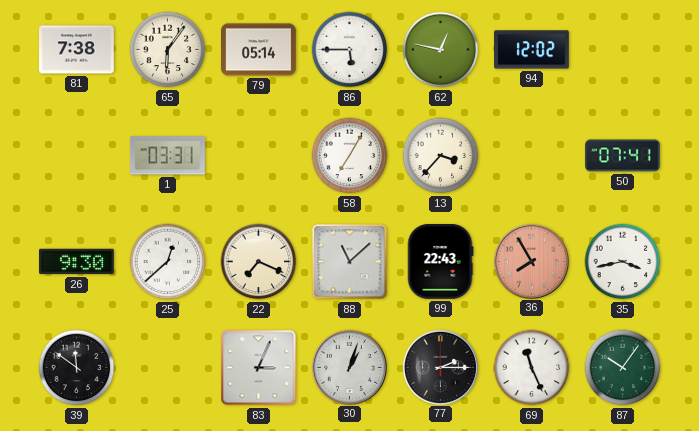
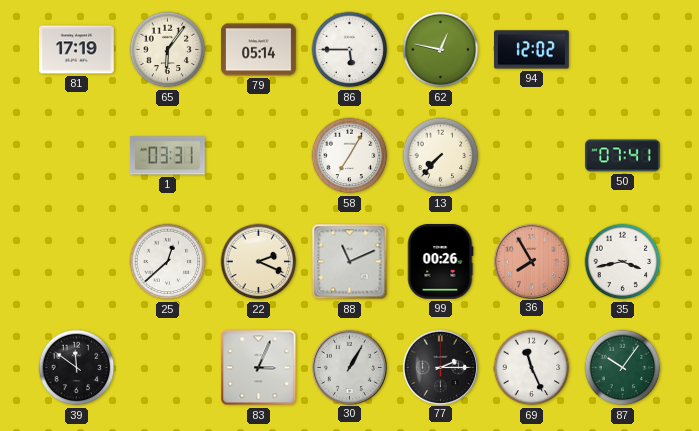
81: 7:38 -> 17:19
13: 3:37 -> 7:37
26: 9:30 -> none
22: 7:19 -> 2:19
88: 11:08 -> 11:11
99: 22:43 -> 00:26
30: 1:03 -> 1:05
